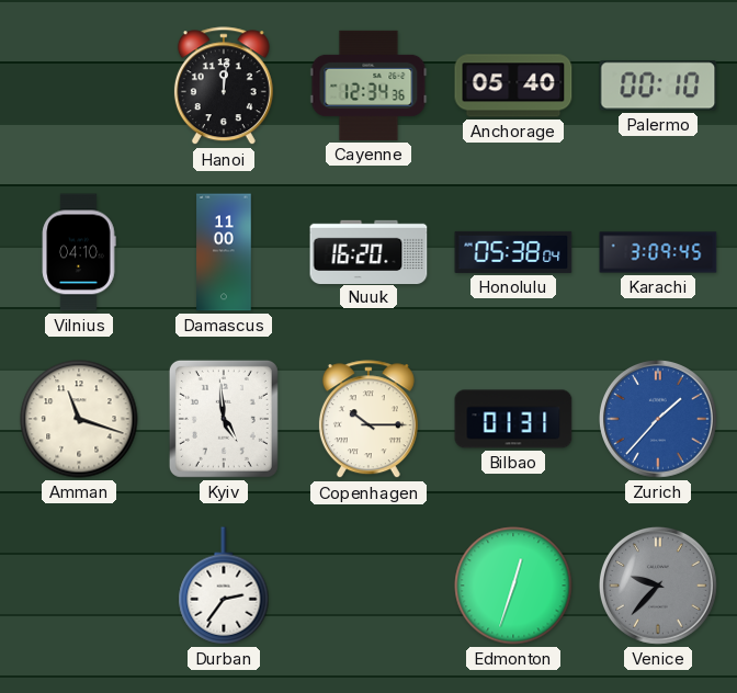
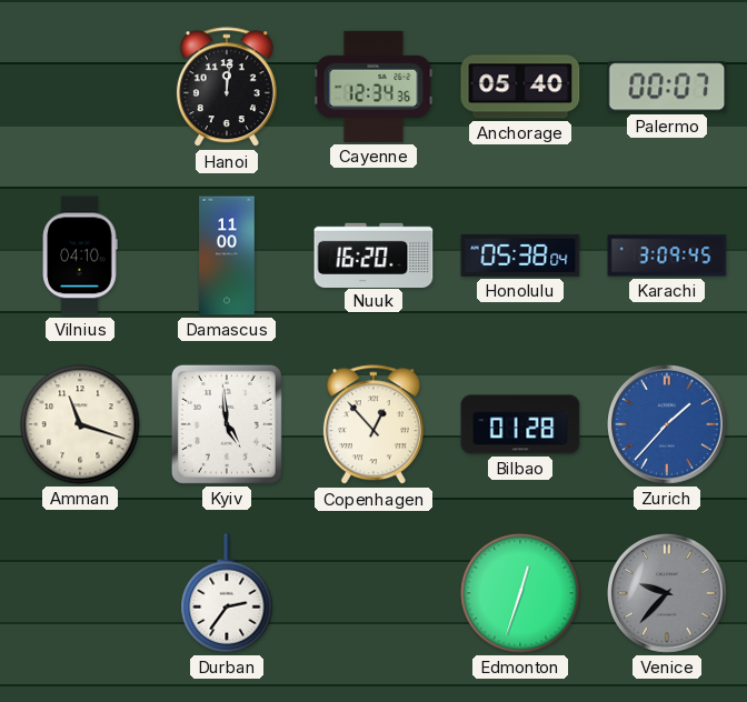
Palermo: 00:10 -> 00:07
Copenhagen: 10:15 -> 12:53
Bilbao: 01:31 -> 01:28
